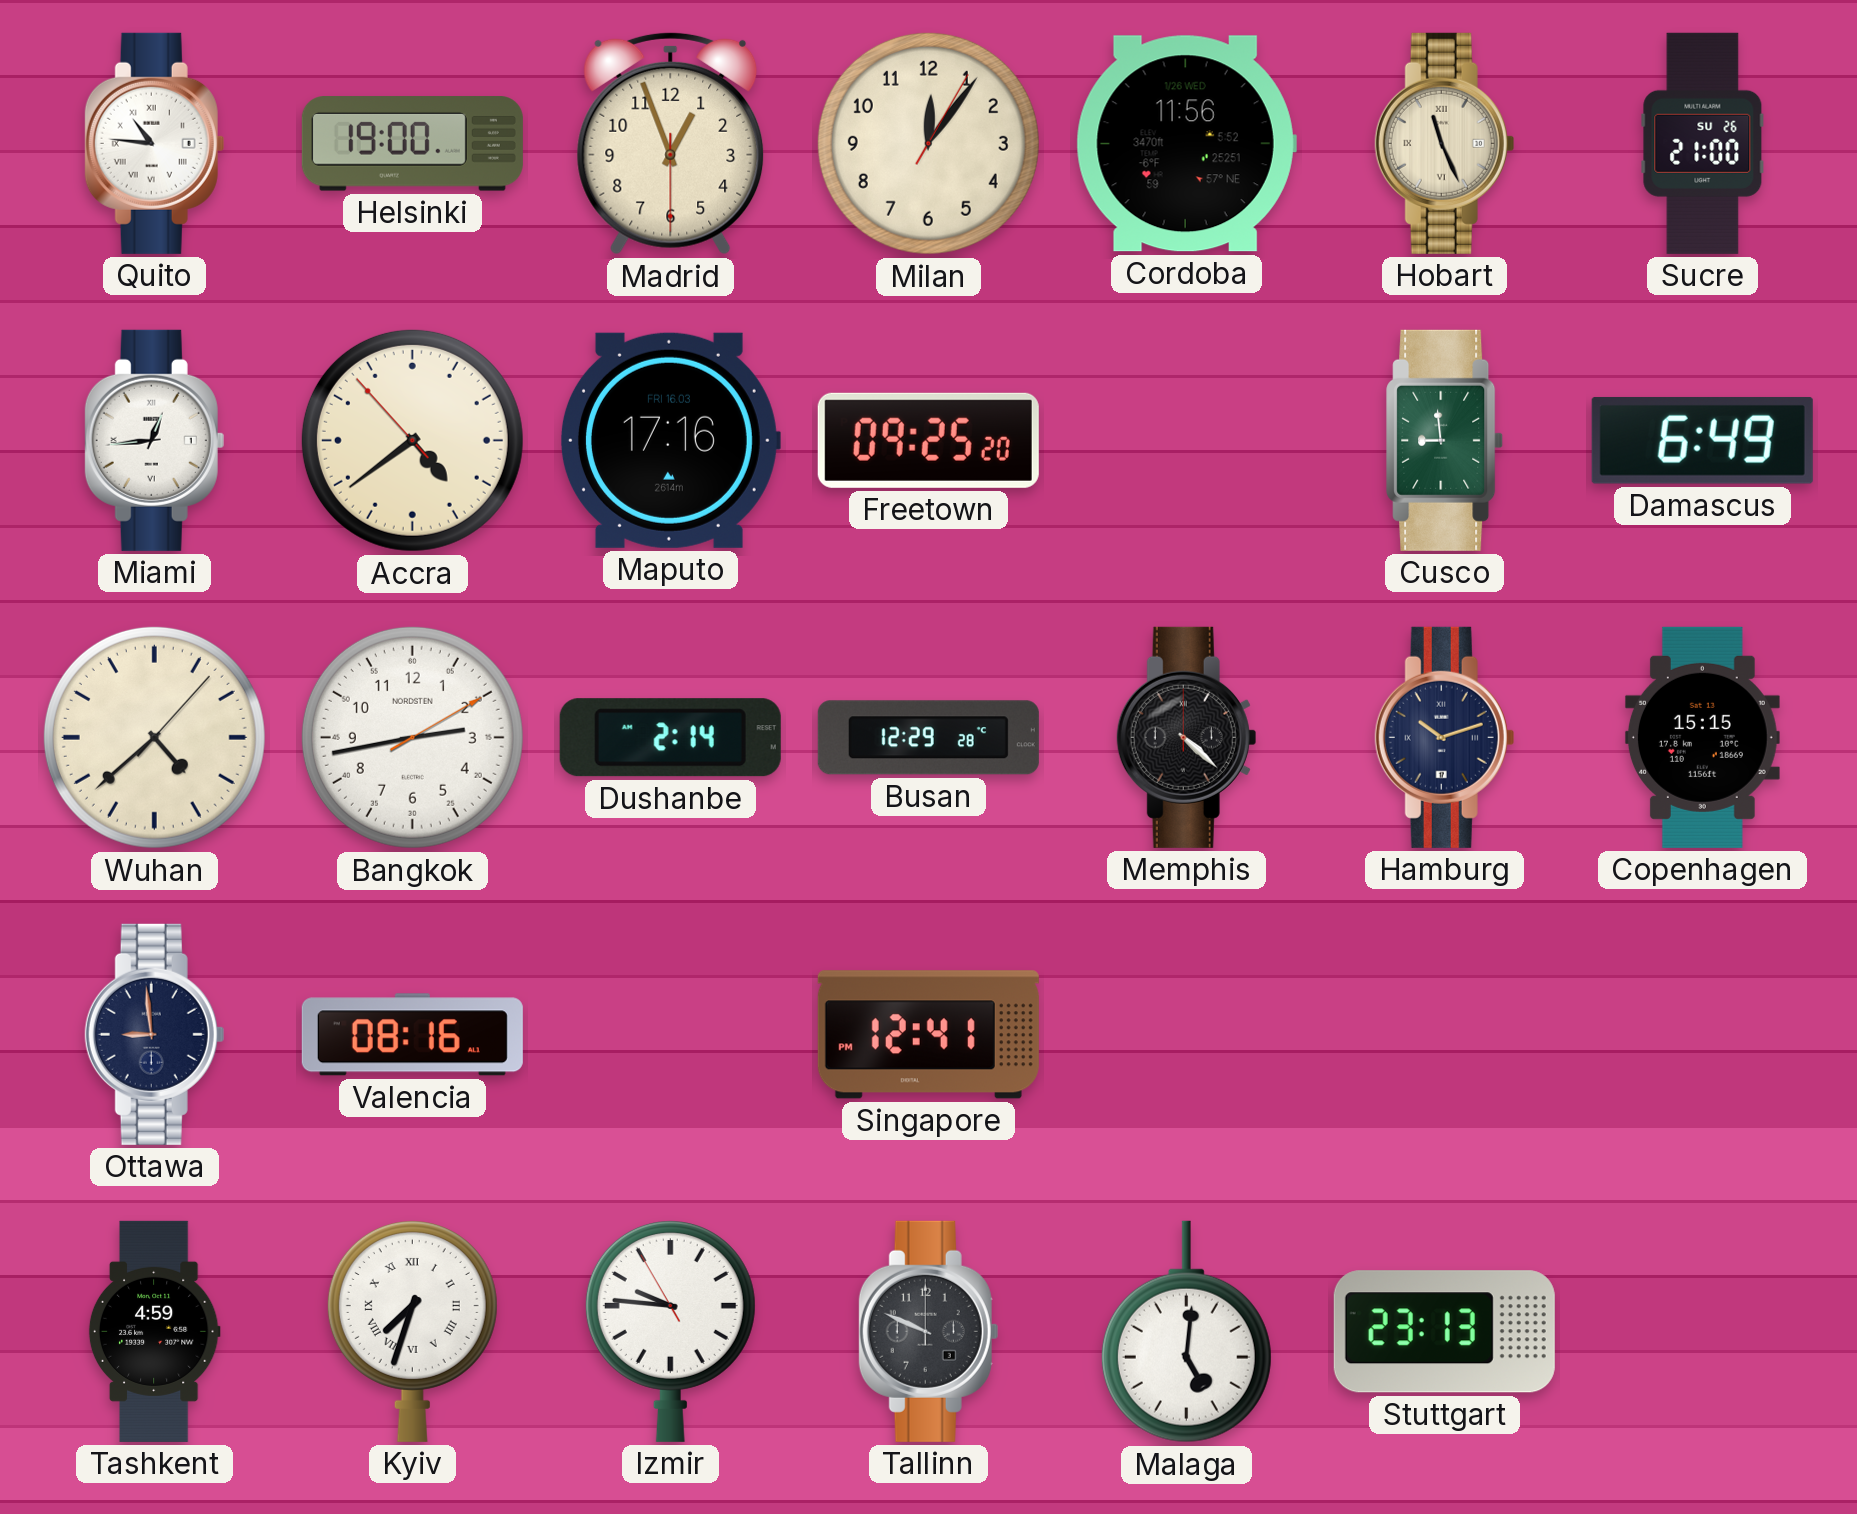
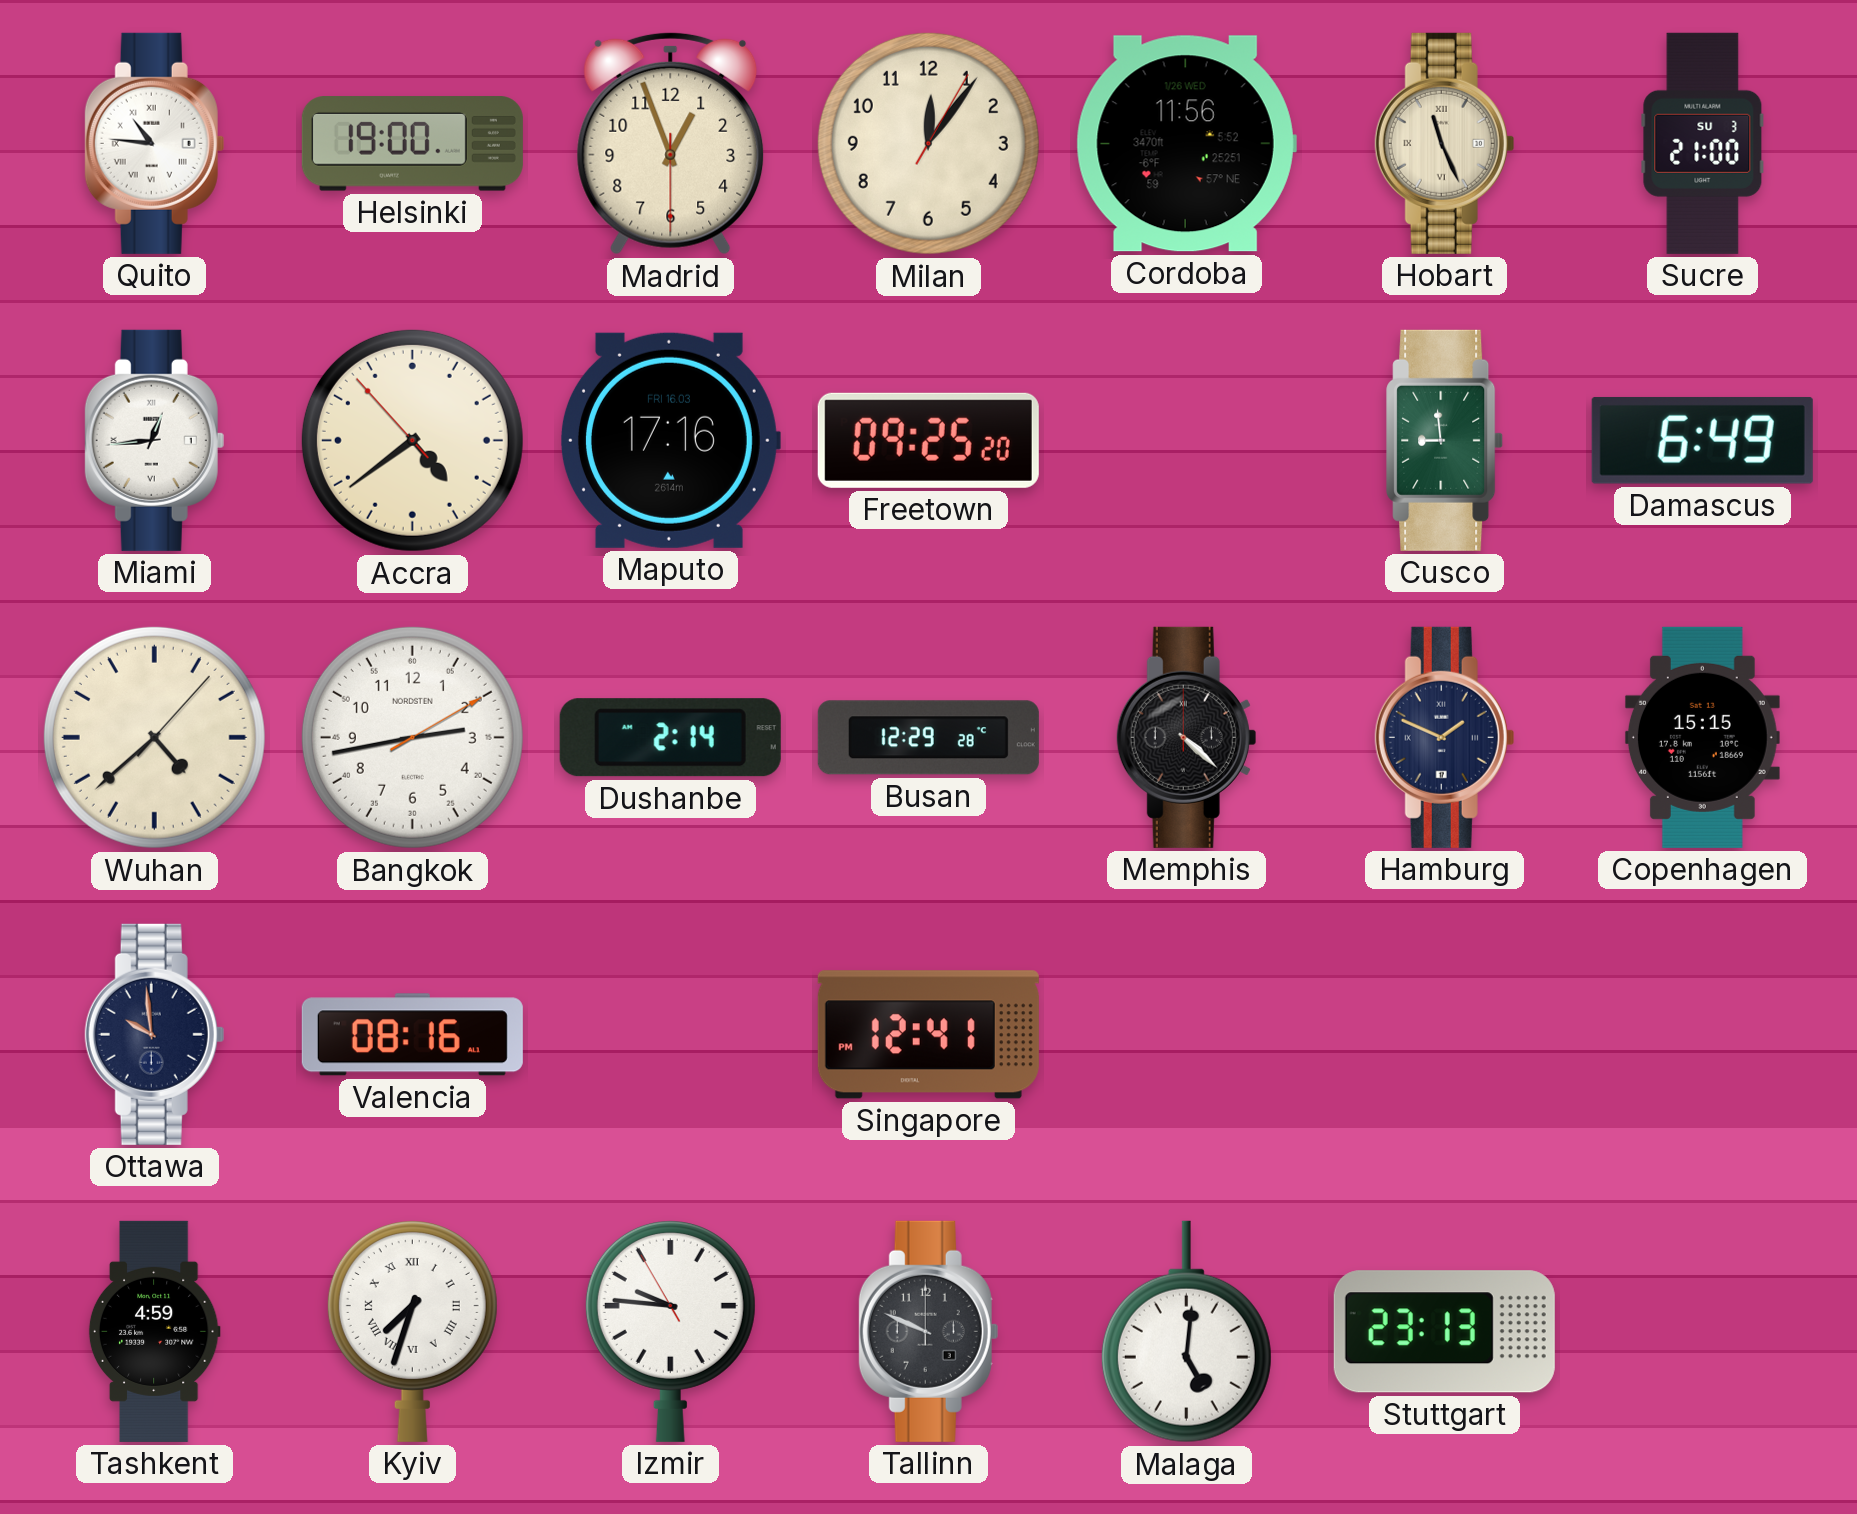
Sucre date: SU 26 -> SU 3
Hamburg: 10:12 -> 1:49
Ottawa: 8:59 -> 9:59
